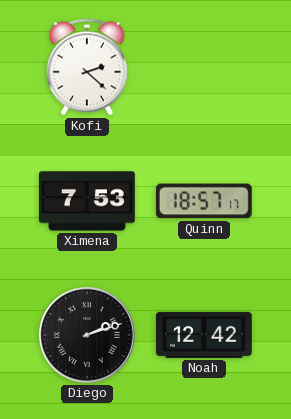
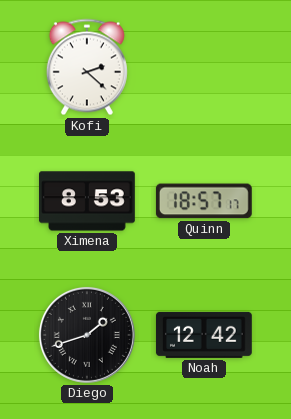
Ximena: 7:53 -> 8:53
Diego: 2:12 -> 1:42
